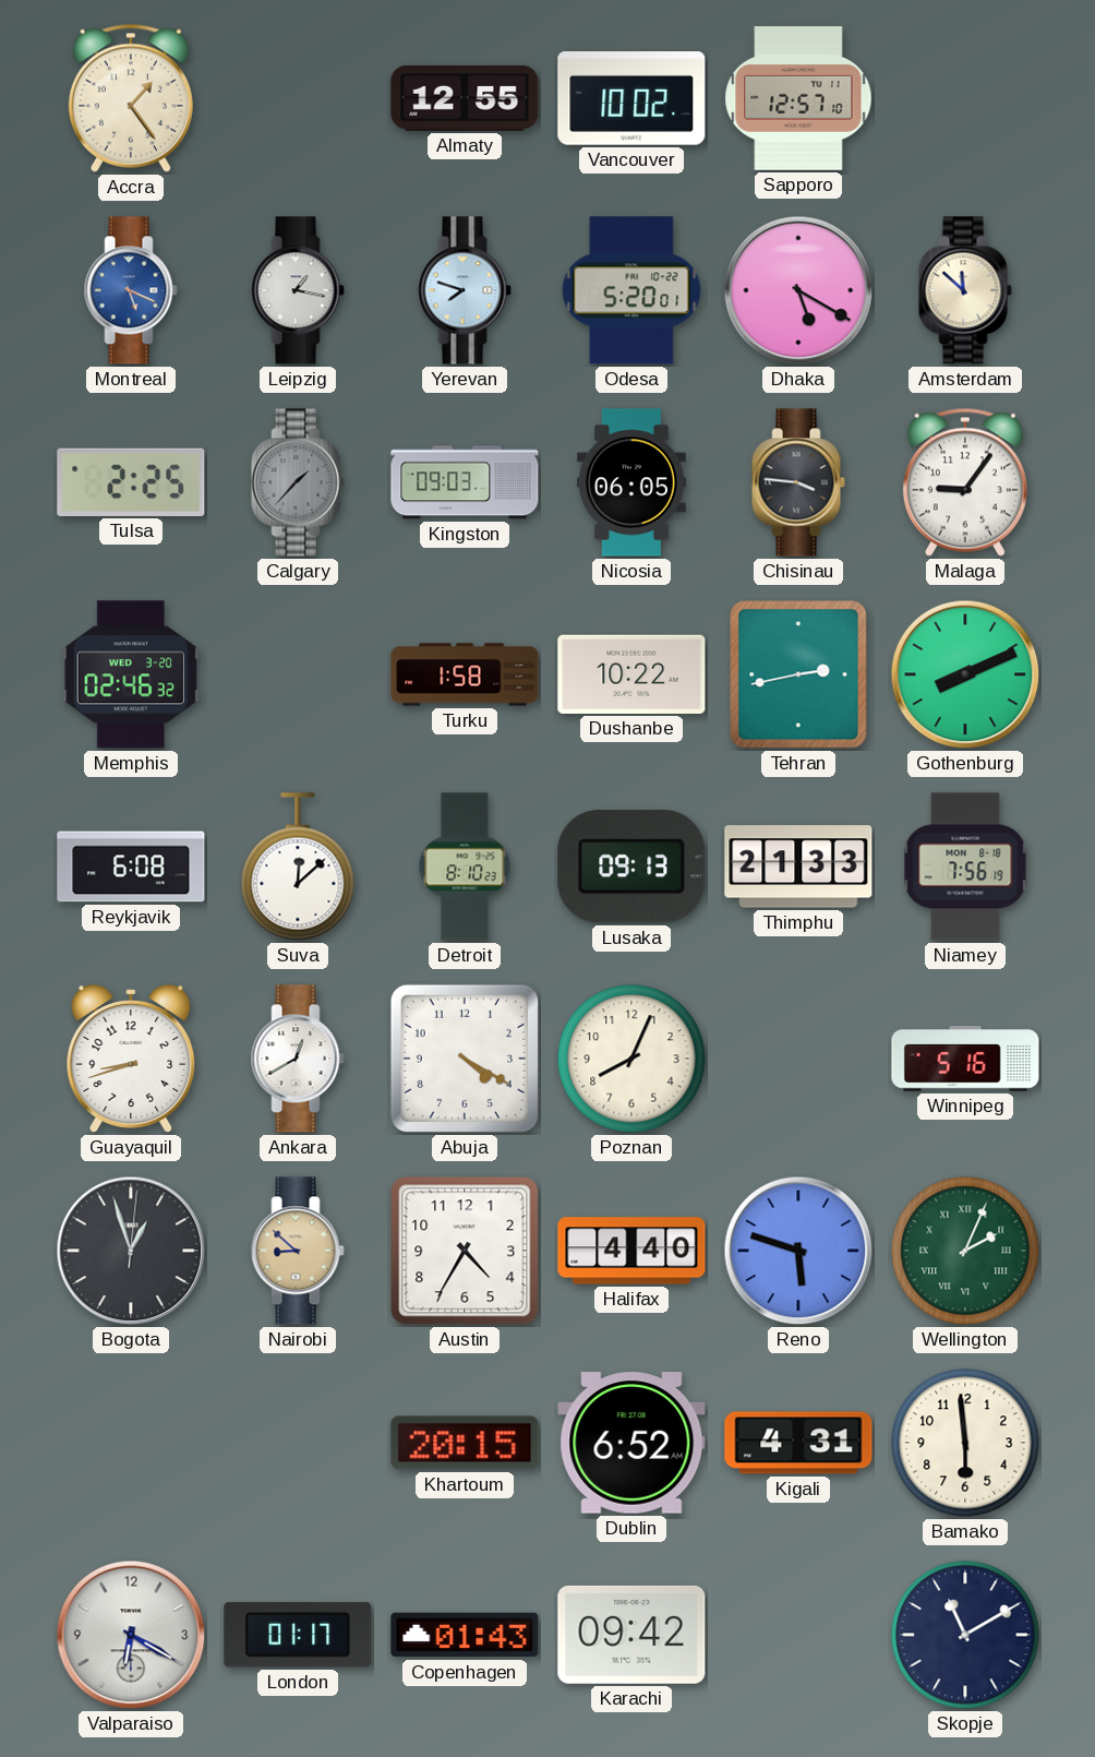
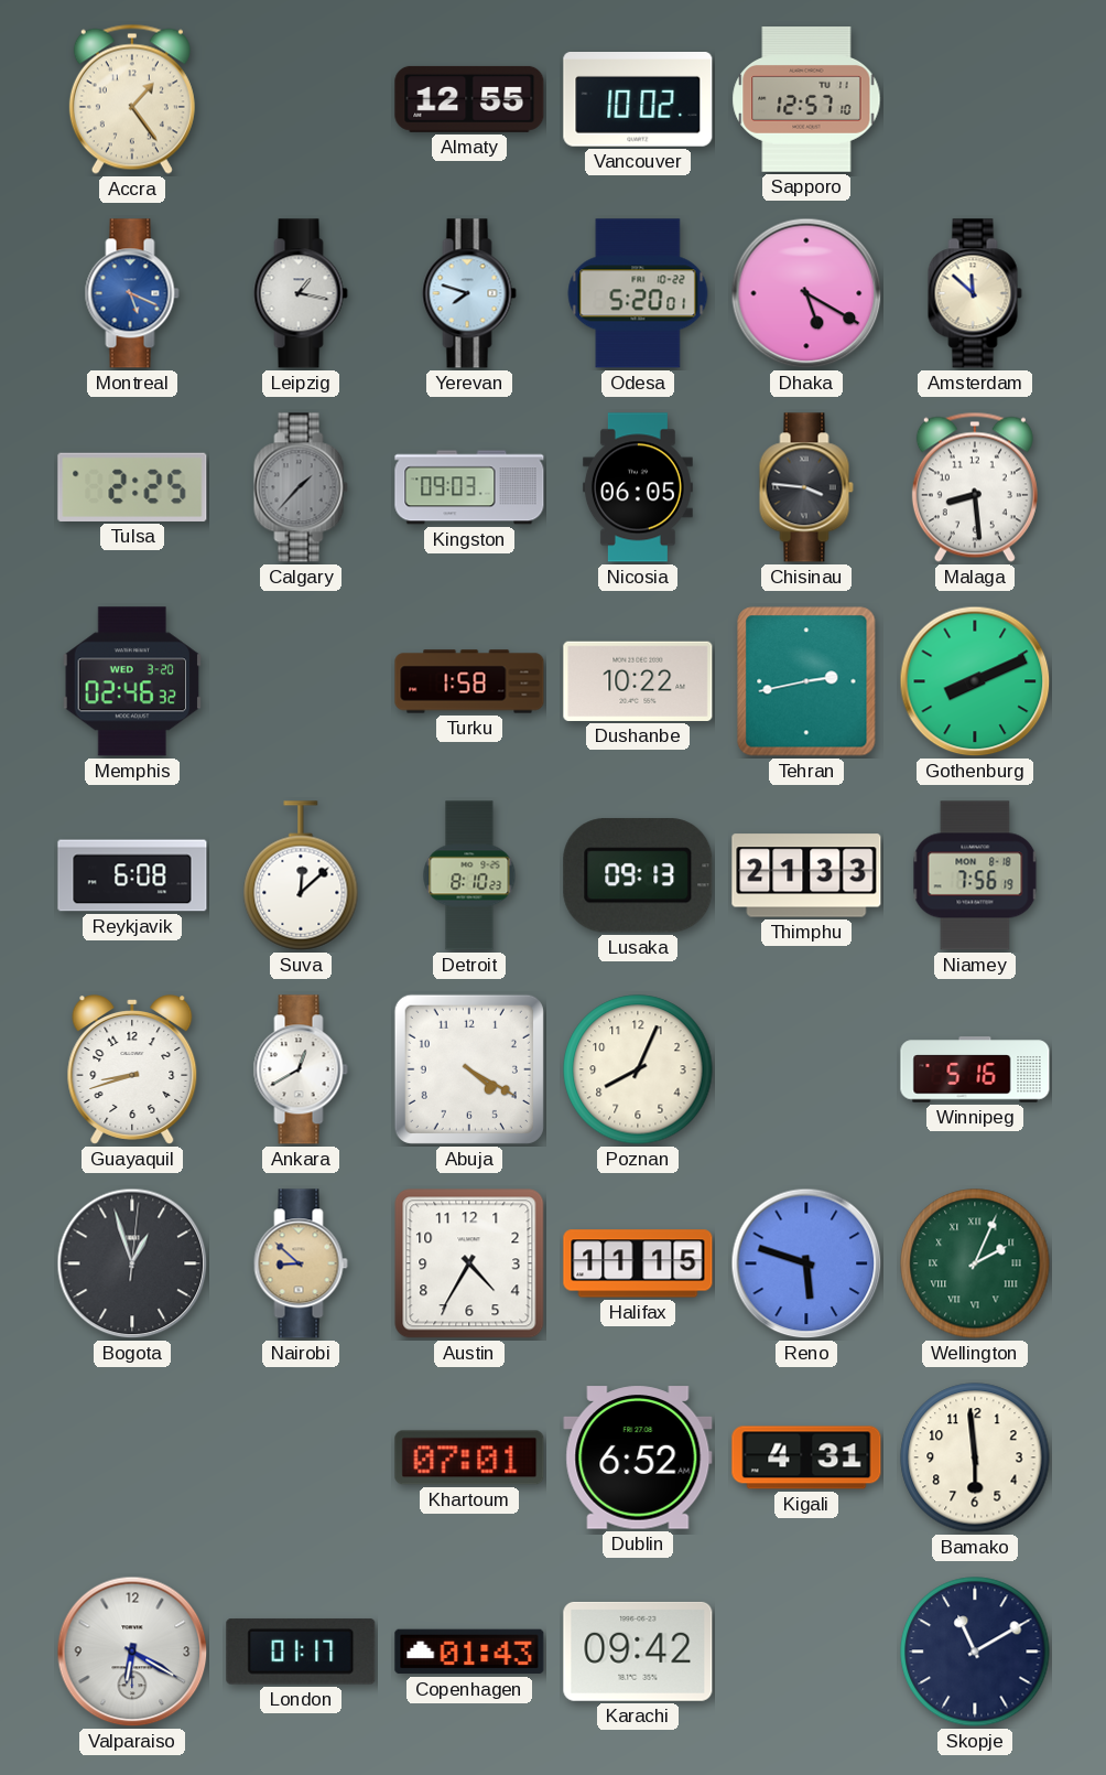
Malaga: 9:06 -> 8:29
Halifax: 4:40 -> 11:15
Khartoum: 20:15 -> 07:01
